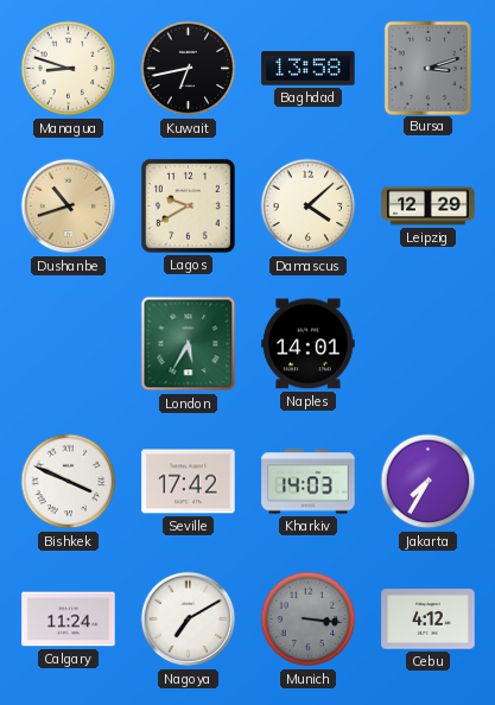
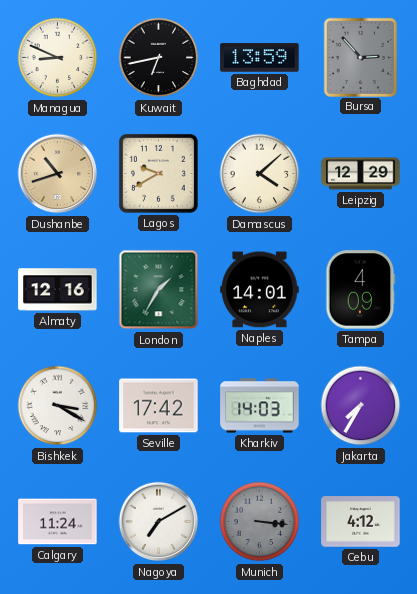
Managua: 8:48 -> 8:49
Baghdad: 13:58 -> 13:59
Bursa: 3:12 -> 2:53
Almaty: none -> 12:16
London: 5:35 -> 1:35
Tampa: none -> 4:09
Bishkek: 3:49 -> 3:20
